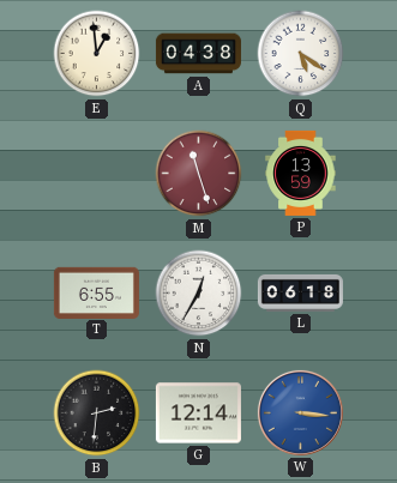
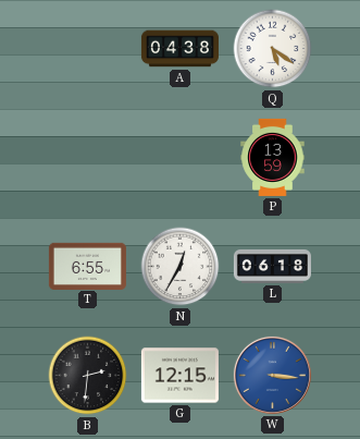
E: 12:59 -> none
M: 11:27 -> none
G: 12:14 -> 12:15
